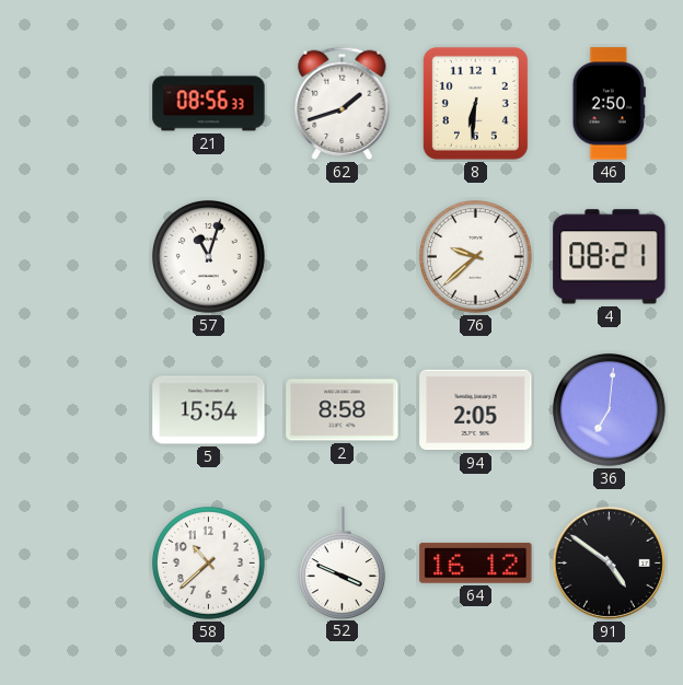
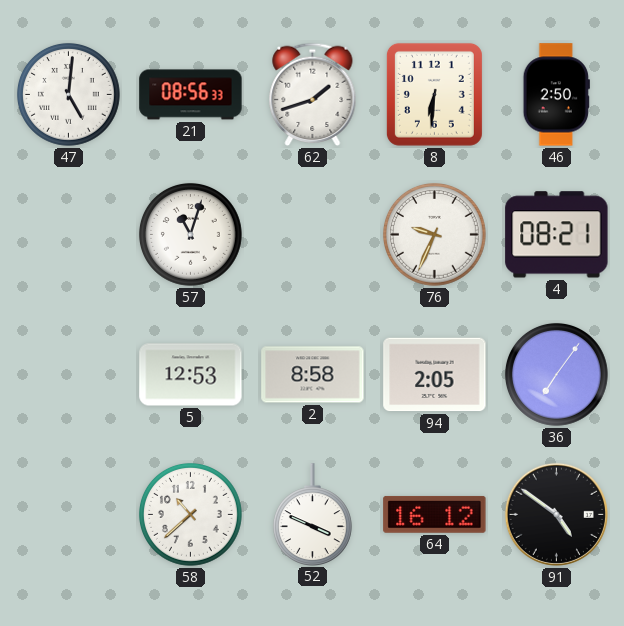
47: none -> 5:01
76: 9:38 -> 9:34
5: 15:54 -> 12:53
36: 7:01 -> 7:06
